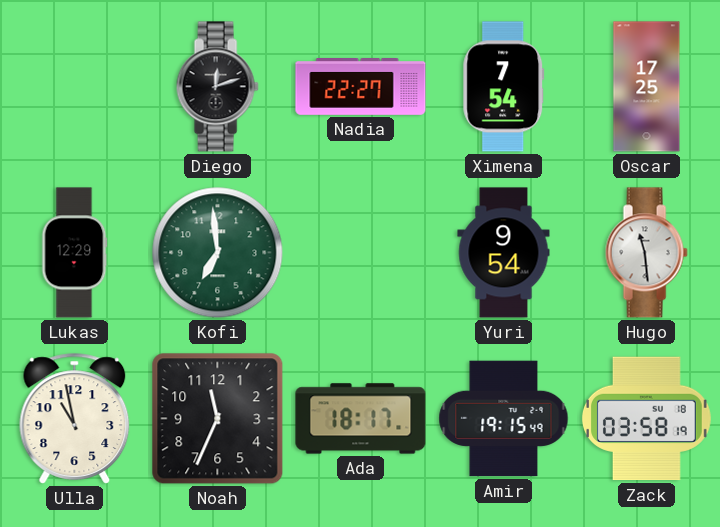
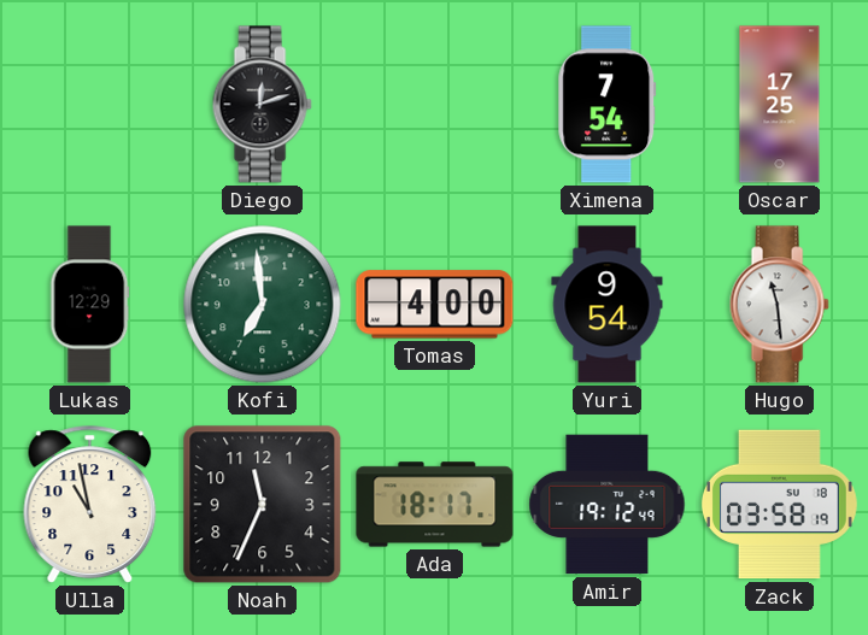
Nadia: 22:27 -> none
Tomas: none -> 4:00
Amir: 19:15 -> 19:12
